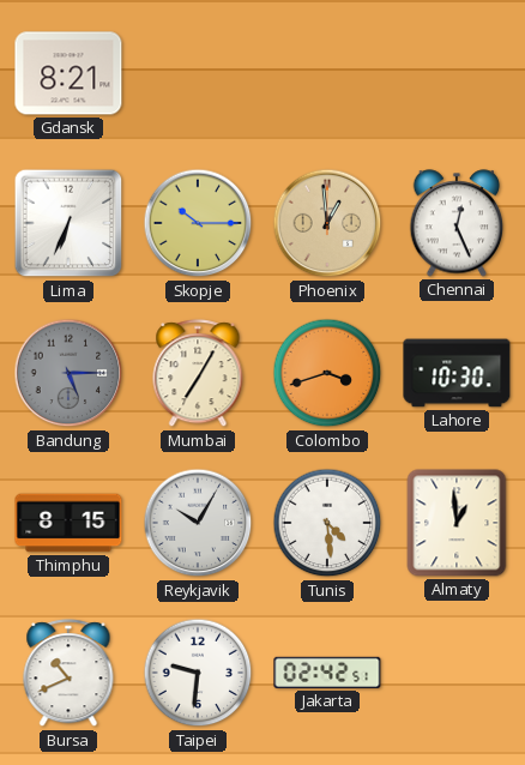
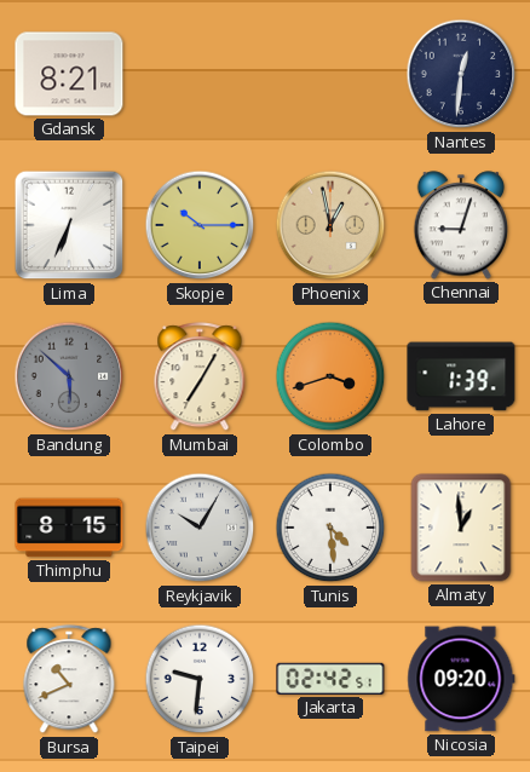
Nantes: none -> 12:31
Phoenix: 12:59 -> 12:58
Chennai: 12:26 -> 9:03
Bandung: 5:15 -> 5:52
Lahore: 10:30 -> 1:39
Nicosia: none -> 09:20
